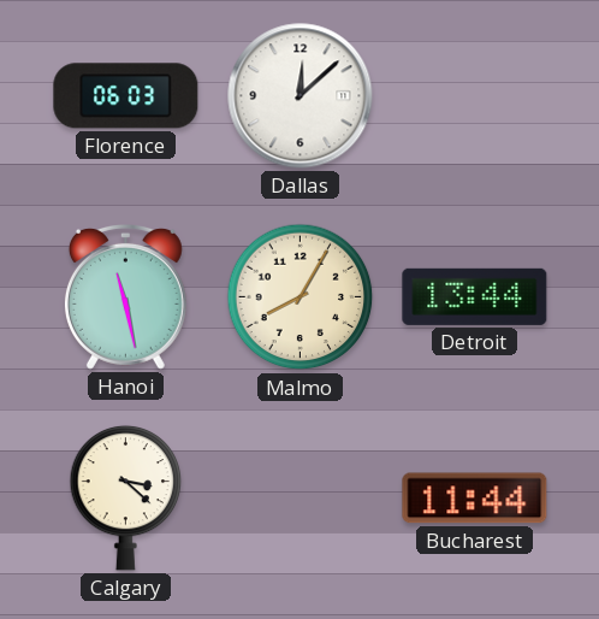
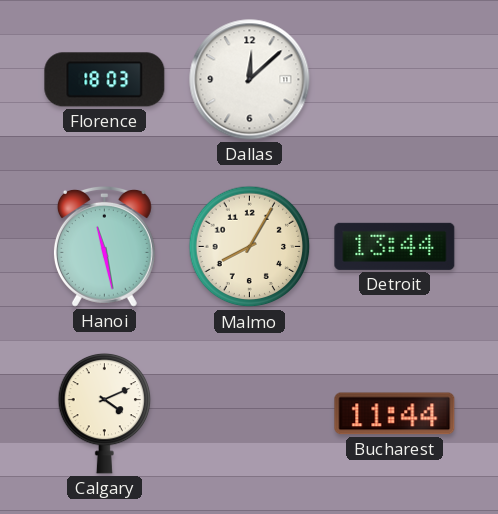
Florence: 06:03 -> 18:03
Calgary: 3:22 -> 4:11
